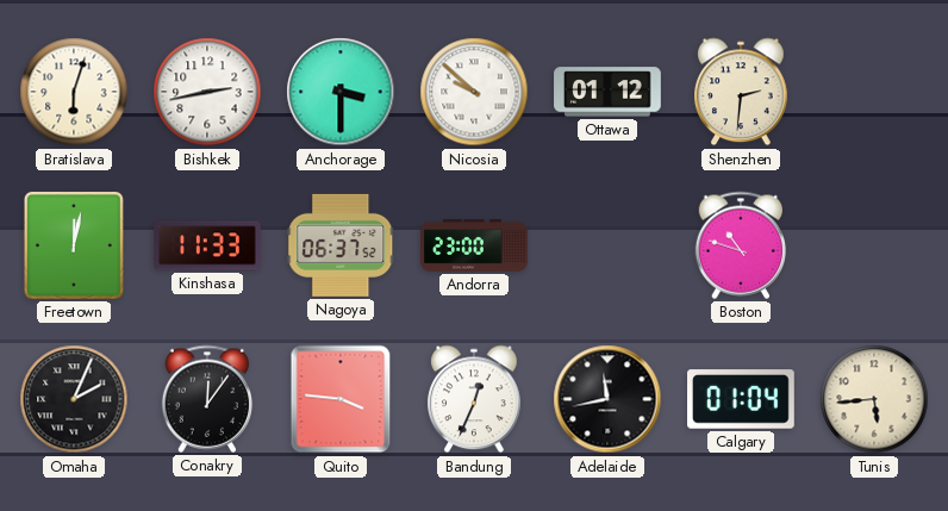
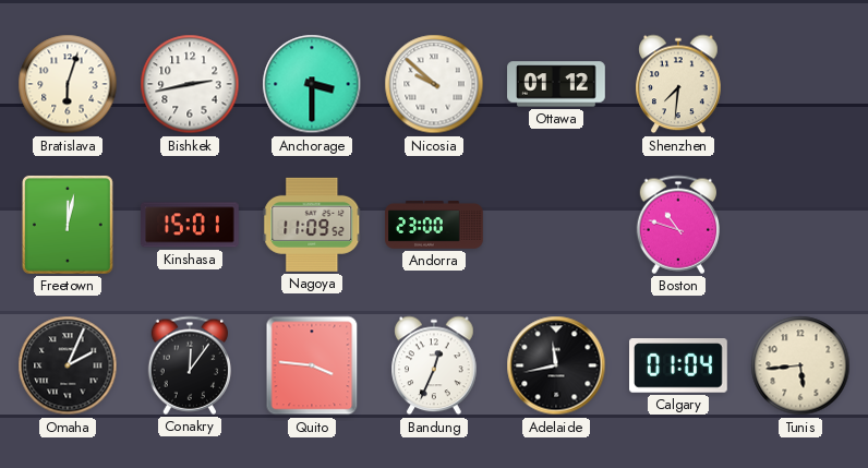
Shenzhen: 2:31 -> 7:31
Kinshasa: 11:33 -> 15:01
Nagoya: 06:37 -> 11:09
